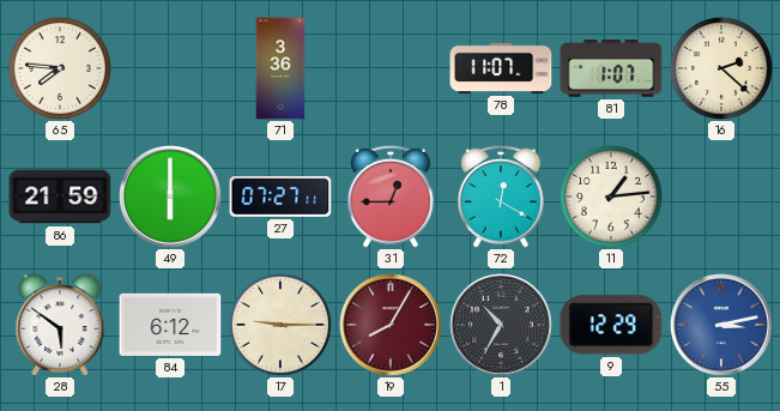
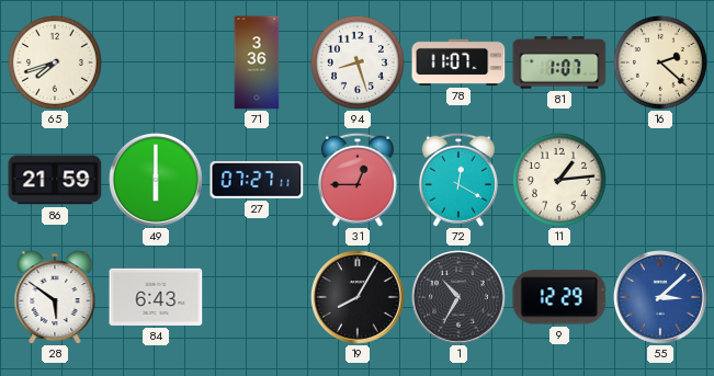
65: 7:46 -> 7:42
94: none -> 8:27
84: 6:12 -> 6:43
17: 9:15 -> none
19 dial: burgundy -> black
55: 3:13 -> 3:08
